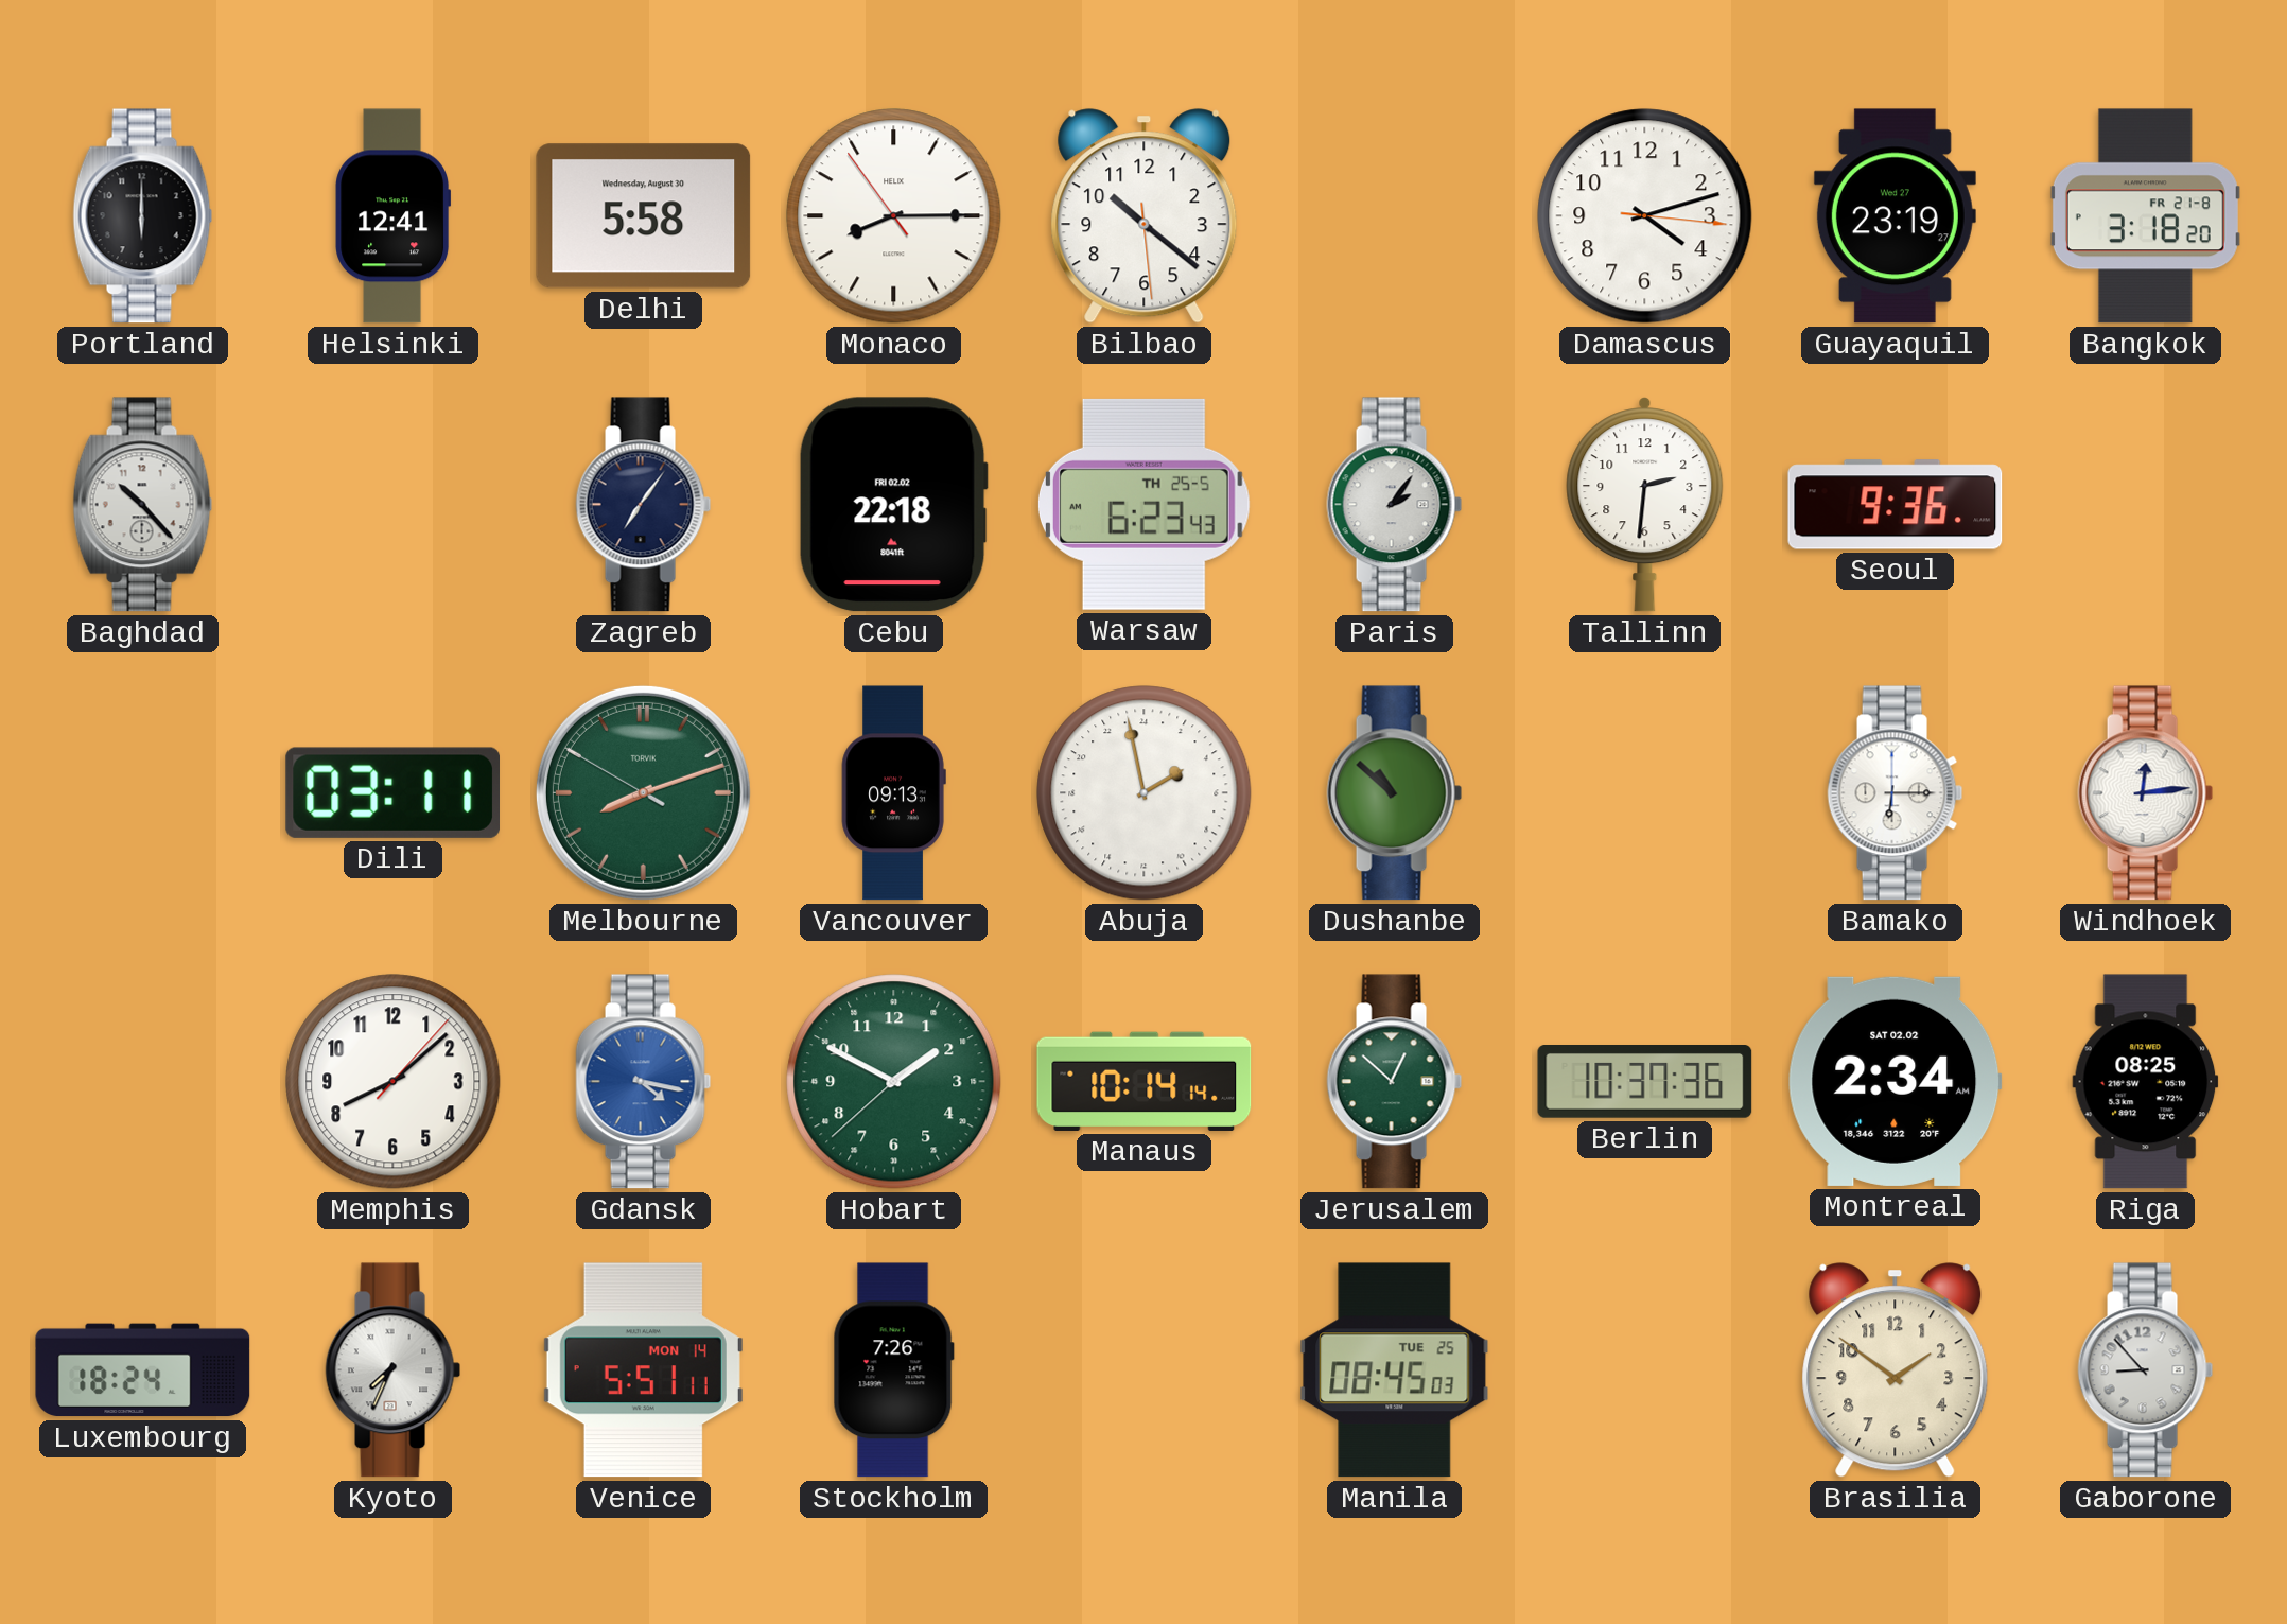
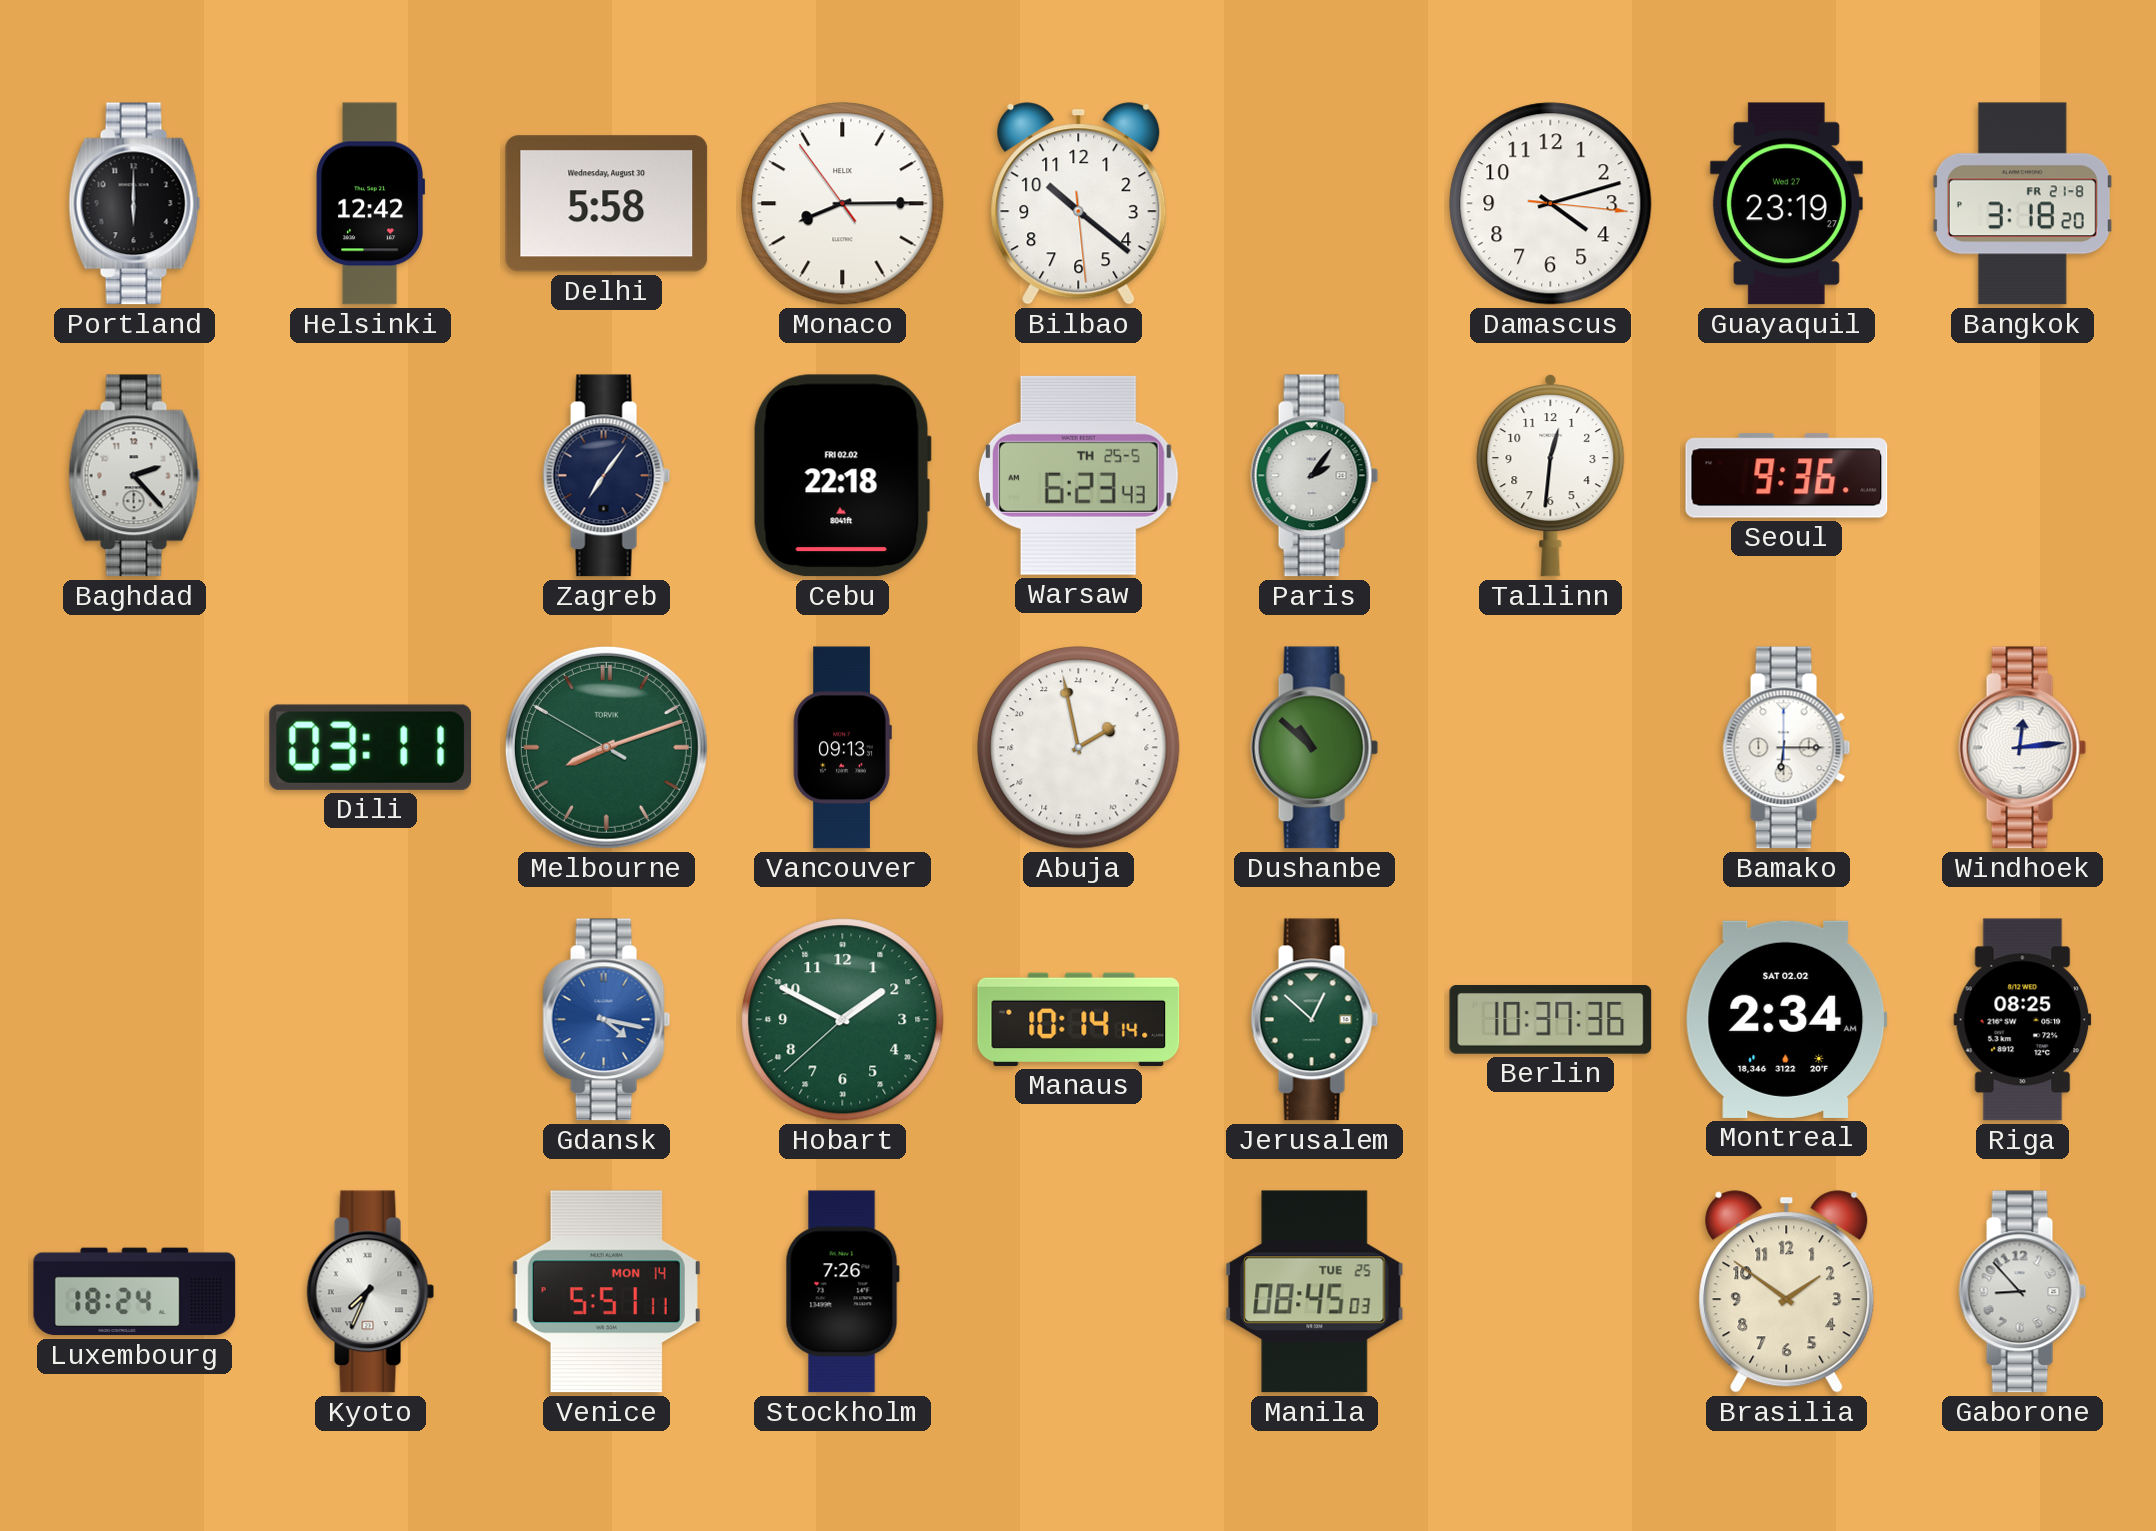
Helsinki: 12:41 -> 12:42
Baghdad: 10:23 -> 2:23
Tallinn: 2:31 -> 12:31
Memphis: 8:08 -> none
